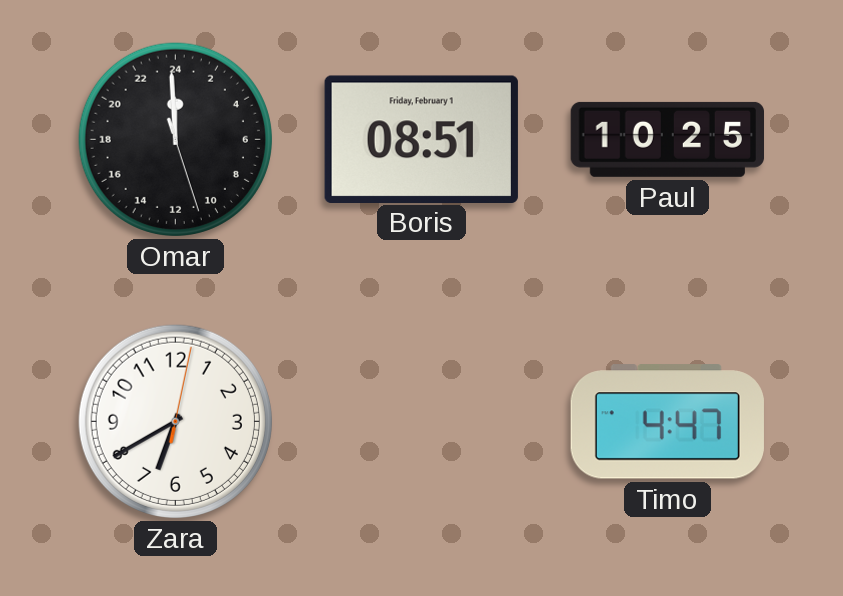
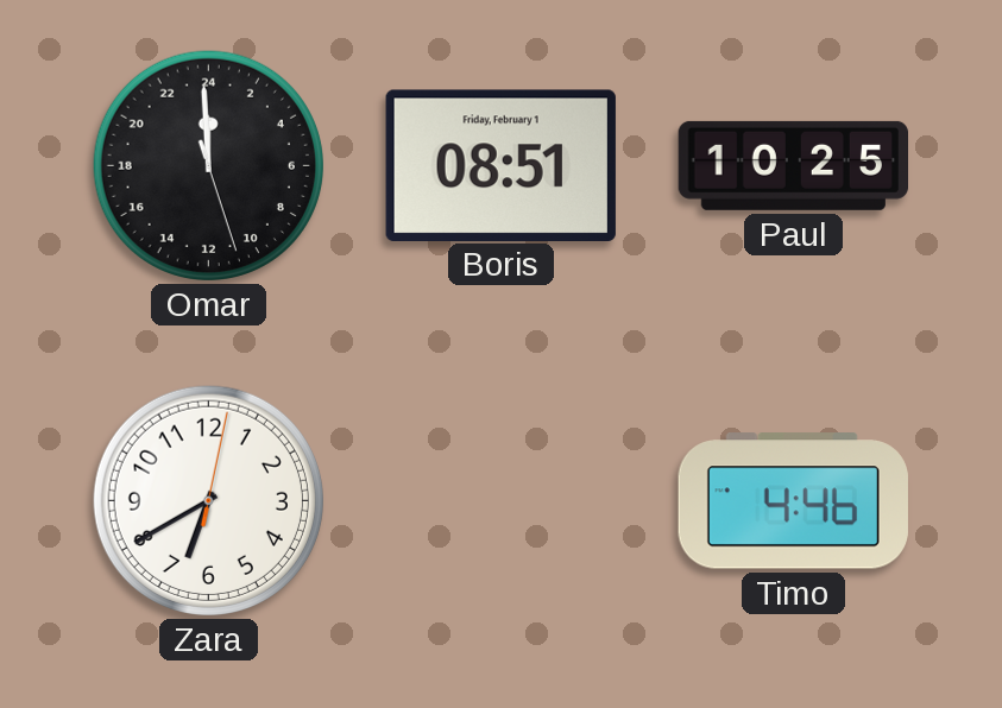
Timo: 4:47 -> 4:46
